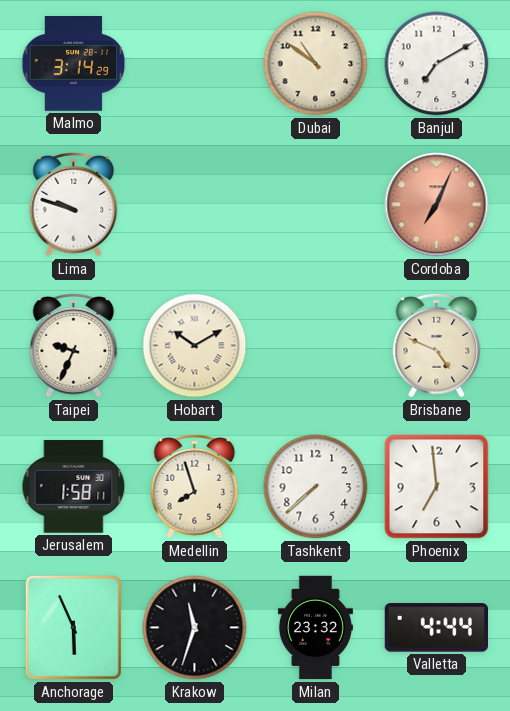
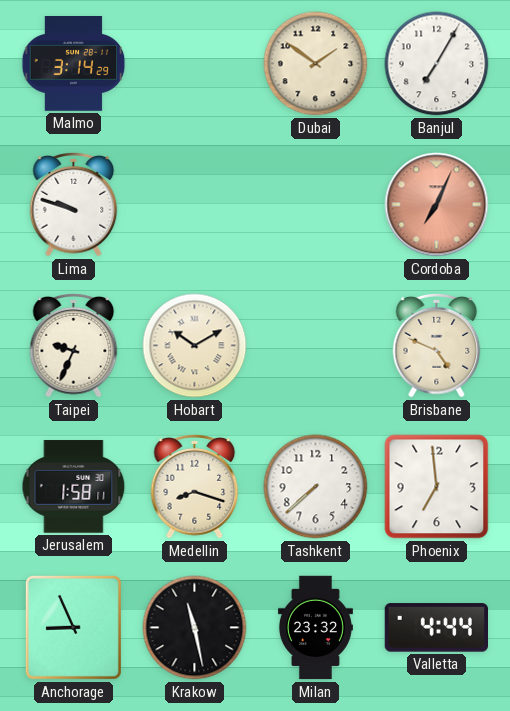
Dubai: 10:51 -> 1:51
Banjul: 7:10 -> 7:05
Medellin: 7:57 -> 8:18
Anchorage: 5:56 -> 8:56
Krakow: 11:33 -> 11:28
